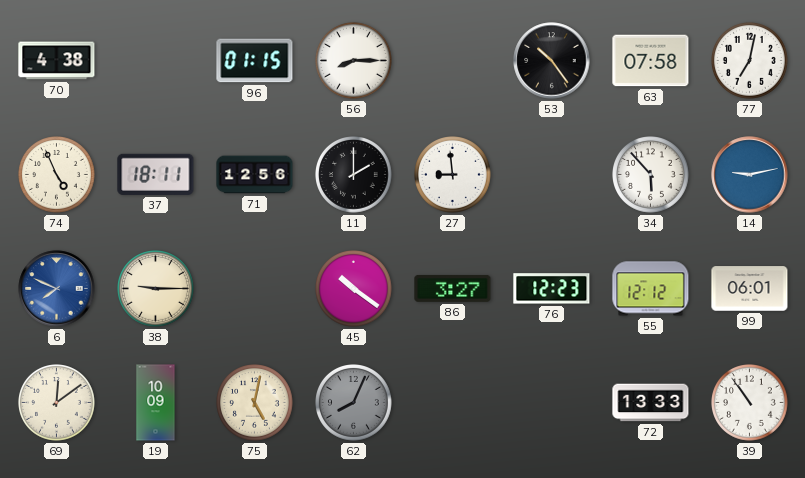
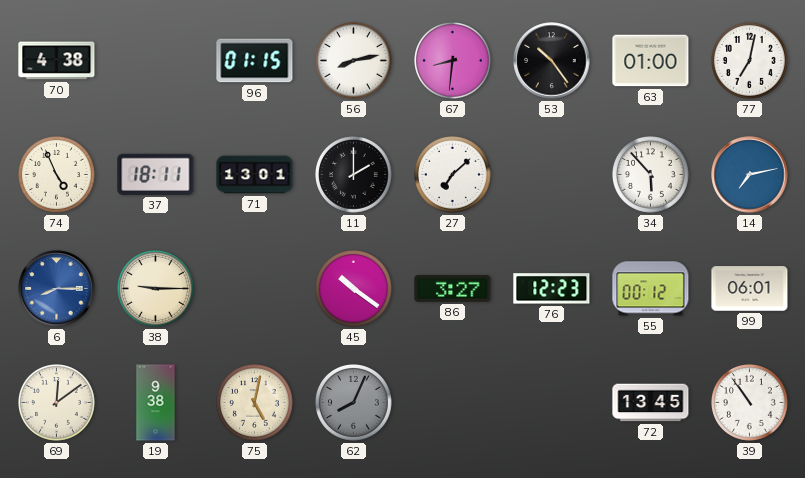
56: 8:15 -> 8:13
67: none -> 8:31
63: 07:58 -> 01:00
71: 12:56 -> 13:01
27: 8:59 -> 7:08
14: 9:13 -> 7:13
6: 7:49 -> 8:15
55: 12:12 -> 00:12
19: 10:09 -> 9:38
72: 13:33 -> 13:45
